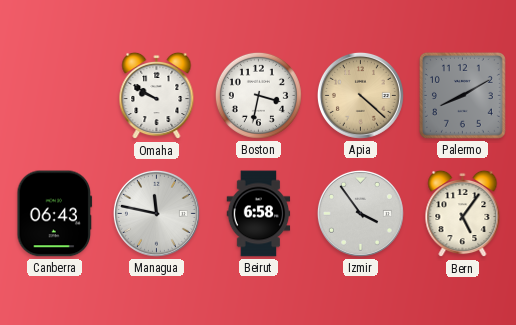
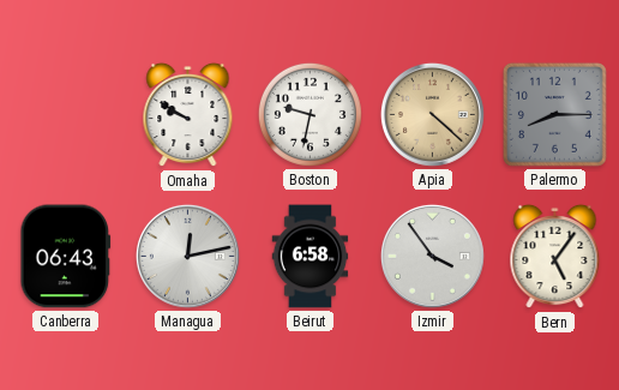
Boston: 3:32 -> 9:32
Palermo: 8:10 -> 8:15
Managua: 11:47 -> 12:13
